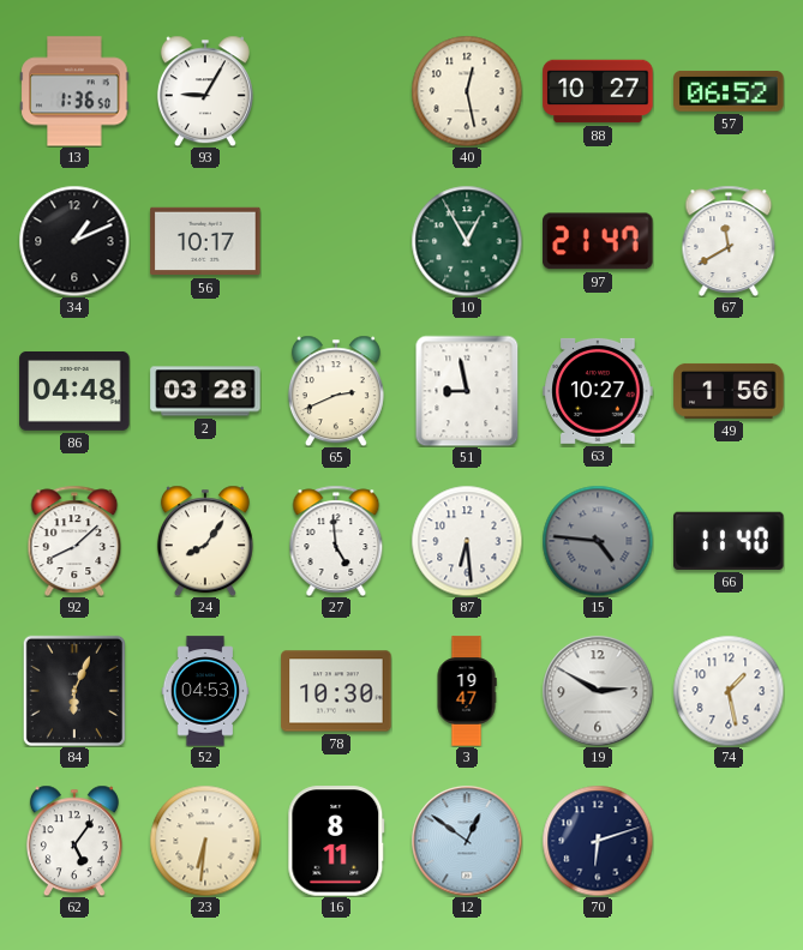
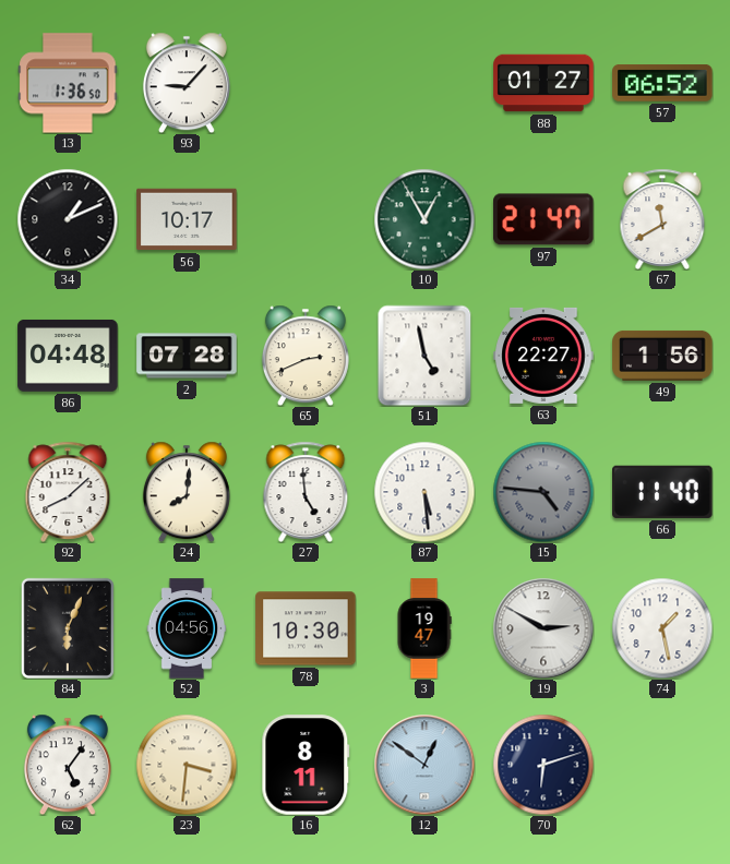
93: 9:05 -> 9:07
40: 12:28 -> none
88: 10:27 -> 01:27
2: 03:28 -> 07:28
51: 8:58 -> 4:58
63: 10:27 -> 22:27
24: 8:06 -> 8:01
87: 6:29 -> 5:29
52: 04:53 -> 04:56
23: 6:31 -> 3:31
